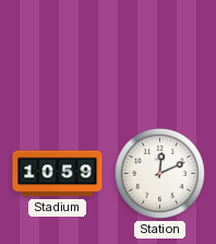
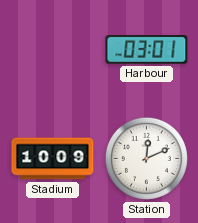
Harbour: none -> 03:01
Stadium: 10:59 -> 10:09
